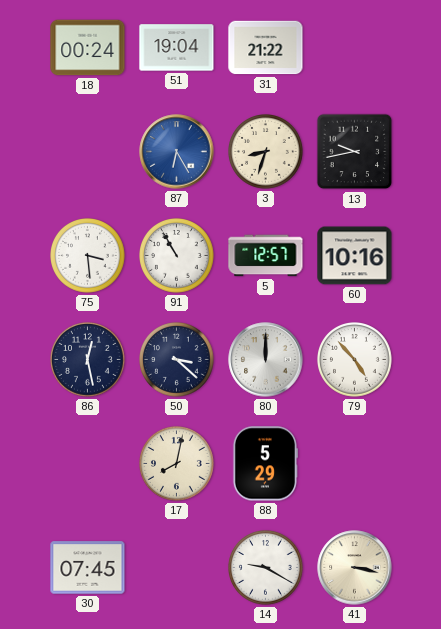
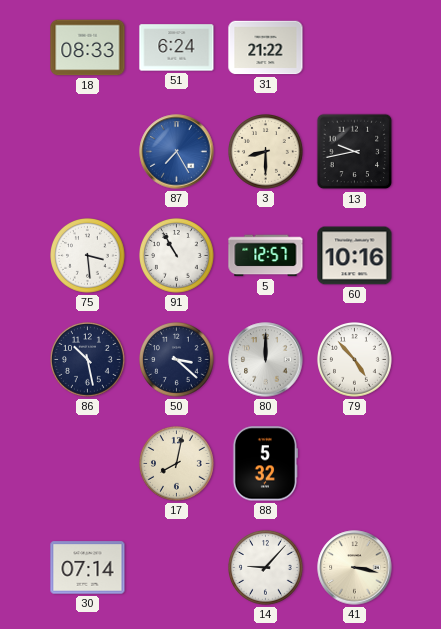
18: 00:24 -> 08:33
51: 19:04 -> 6:24
87: 6:25 -> 7:25
3: 8:33 -> 8:30
86: 12:28 -> 10:28
88: 5:29 -> 5:32
30: 07:45 -> 07:14
14: 9:20 -> 9:07
